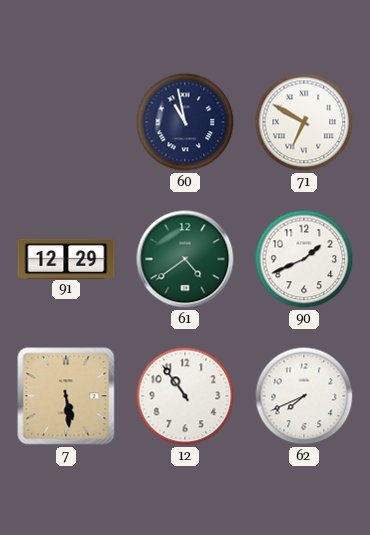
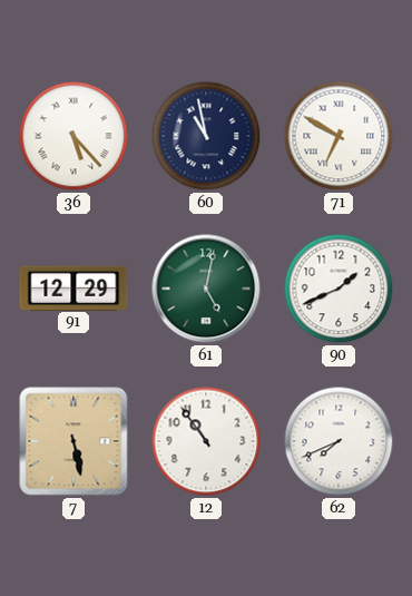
36: none -> 5:23
61: 4:39 -> 5:02
7: 5:29 -> 5:28
